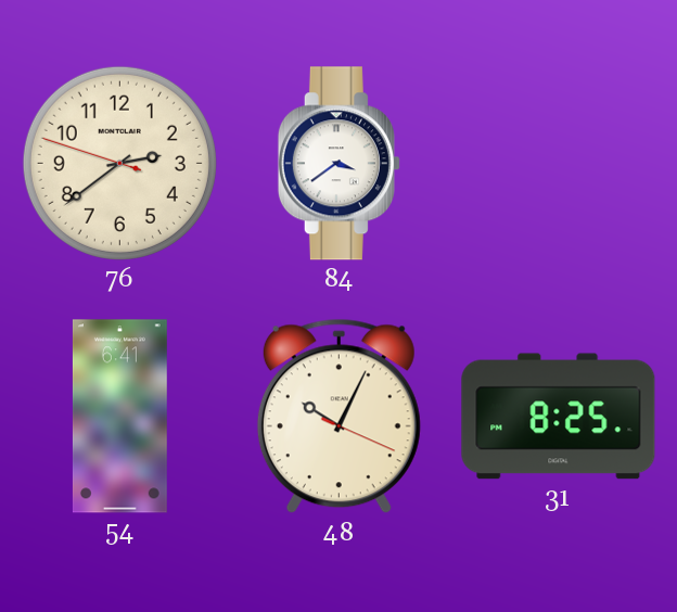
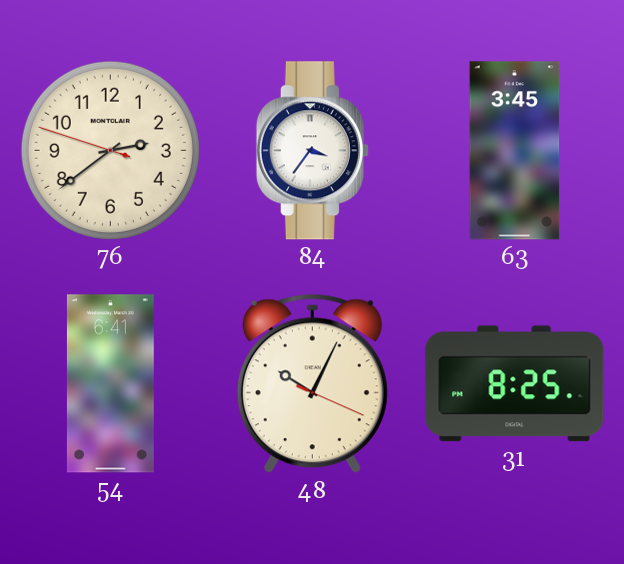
84: 3:39 -> 3:36
63: none -> 3:45
